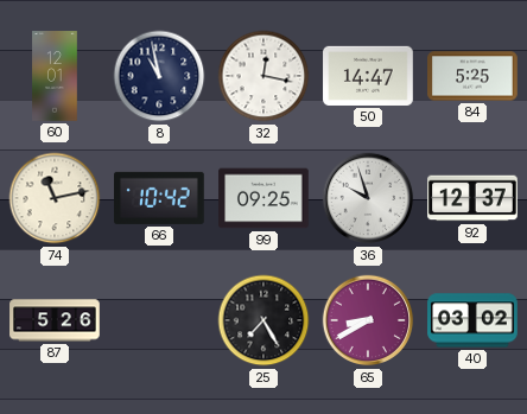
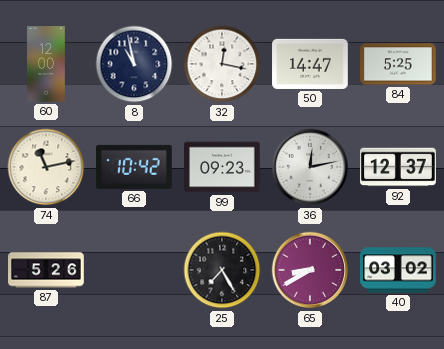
60: 12:01 -> 12:00
99: 09:25 -> 09:23
36: 9:57 -> 12:13
